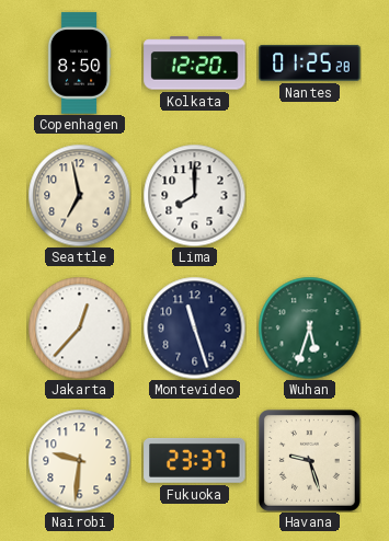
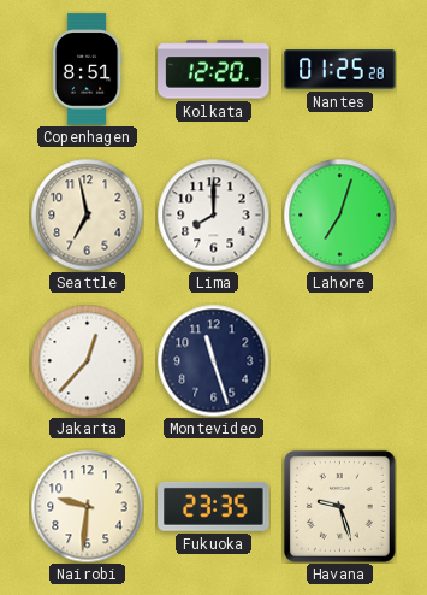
Copenhagen: 8:50 -> 8:51
Lahore: none -> 7:03
Wuhan: 5:33 -> none
Fukuoka: 23:37 -> 23:35
